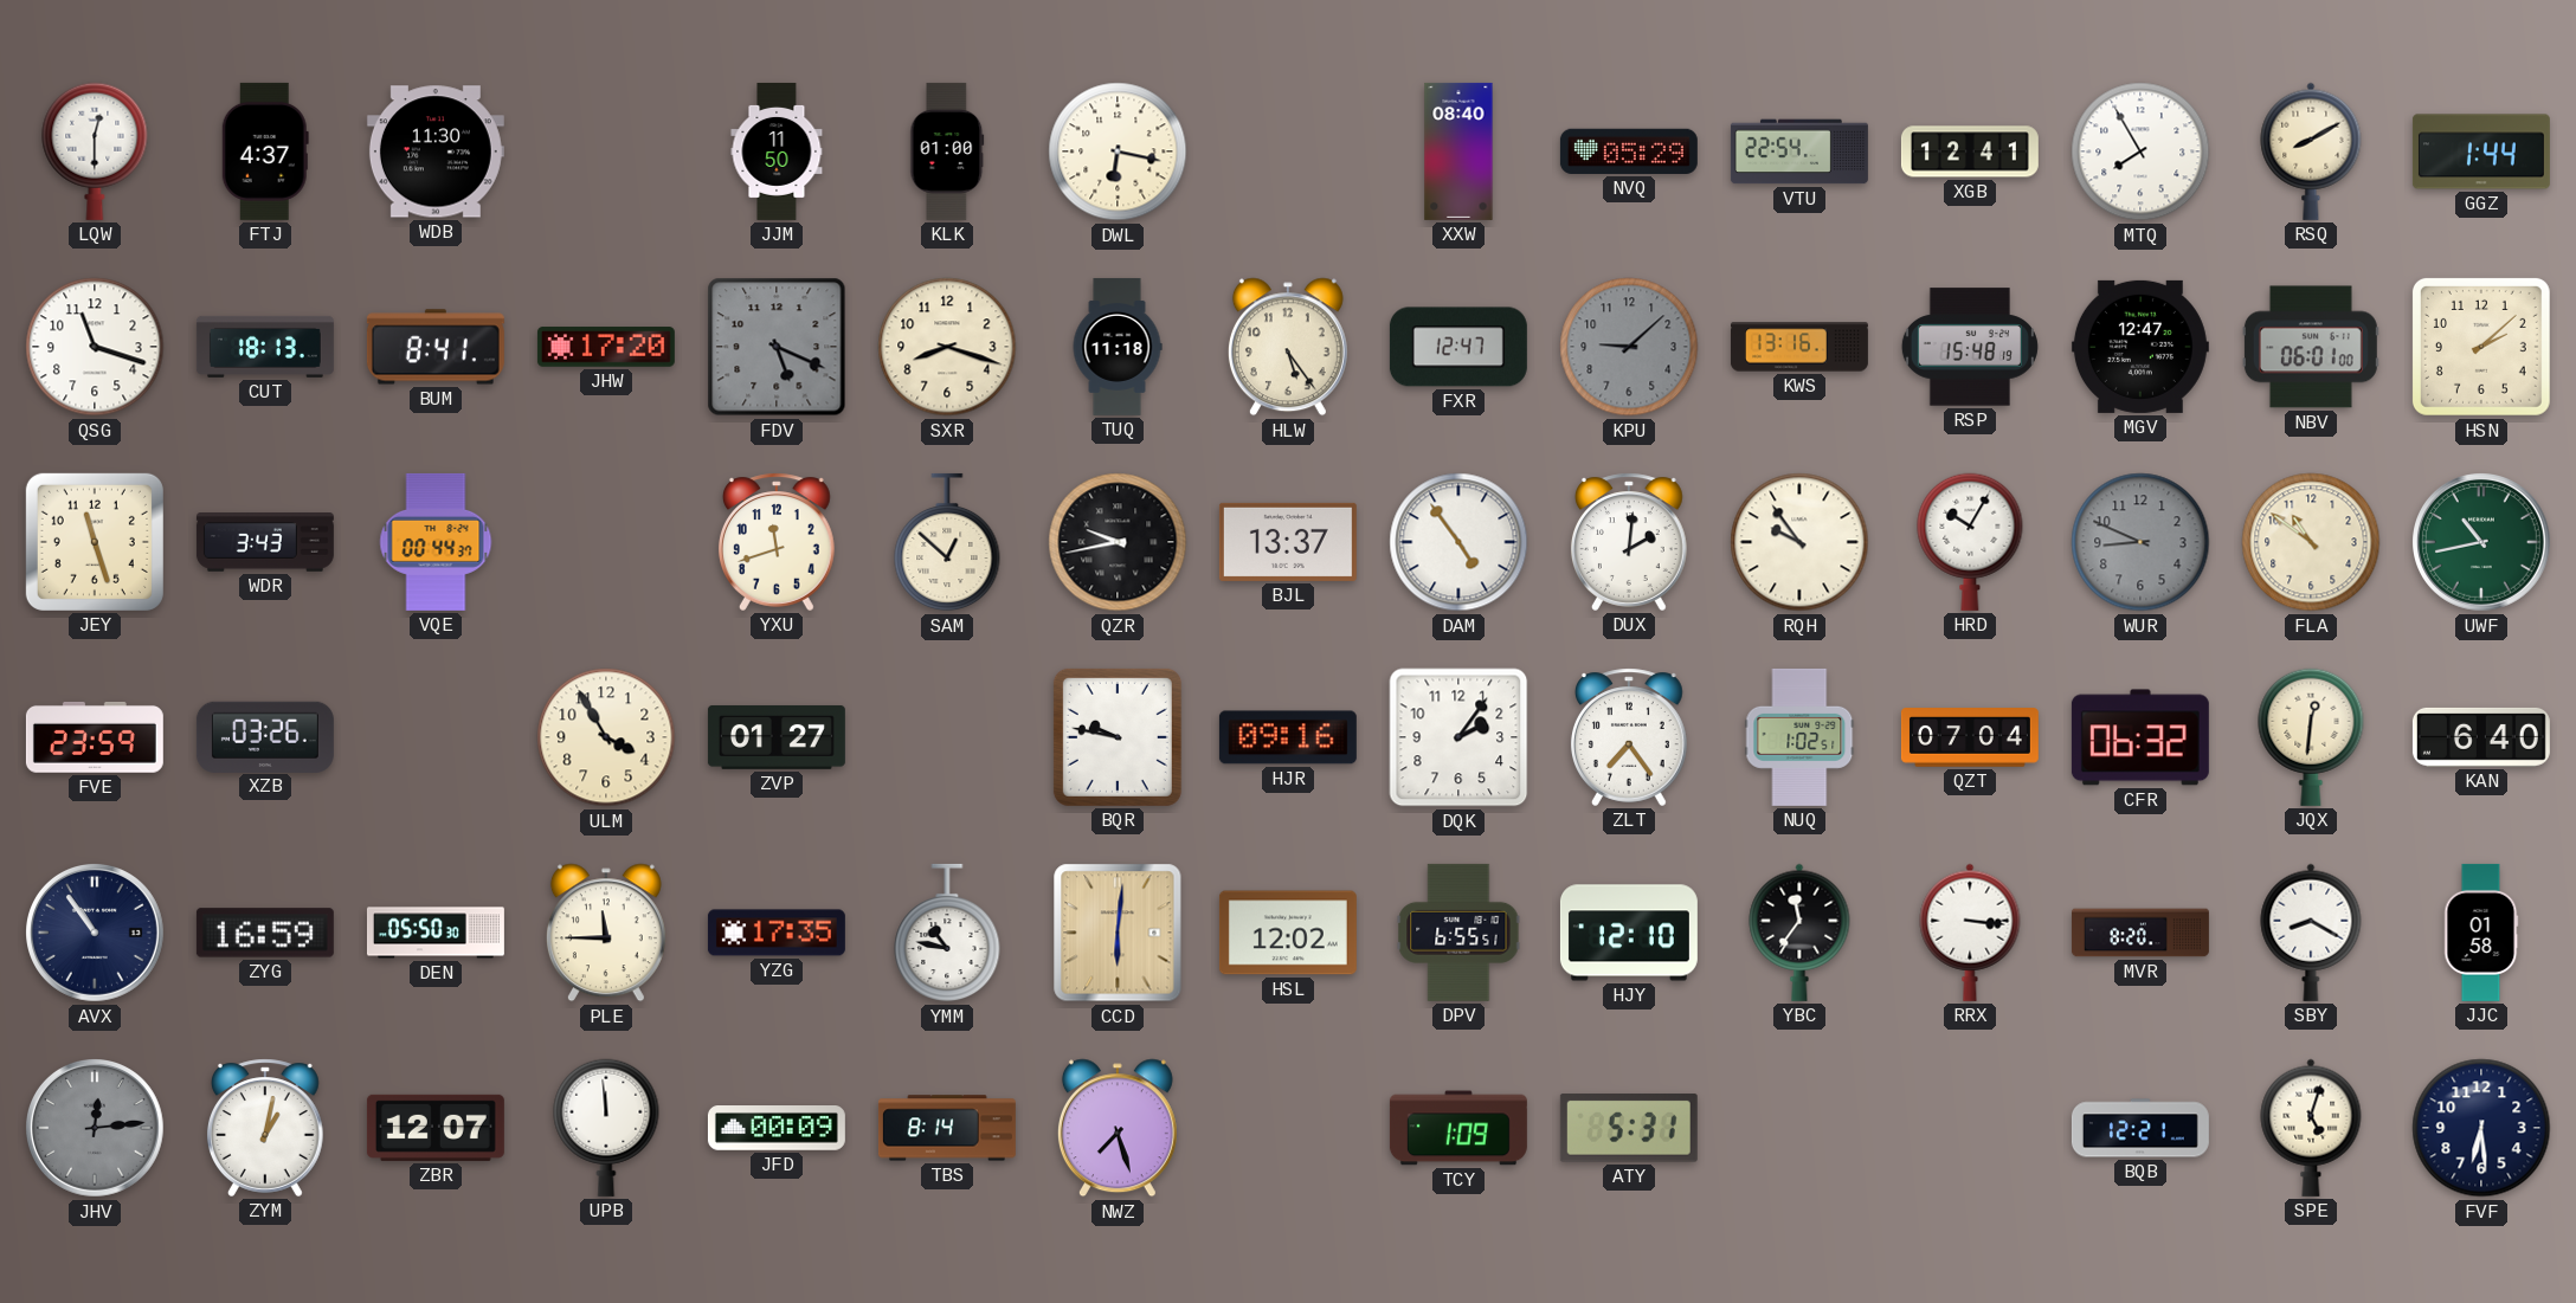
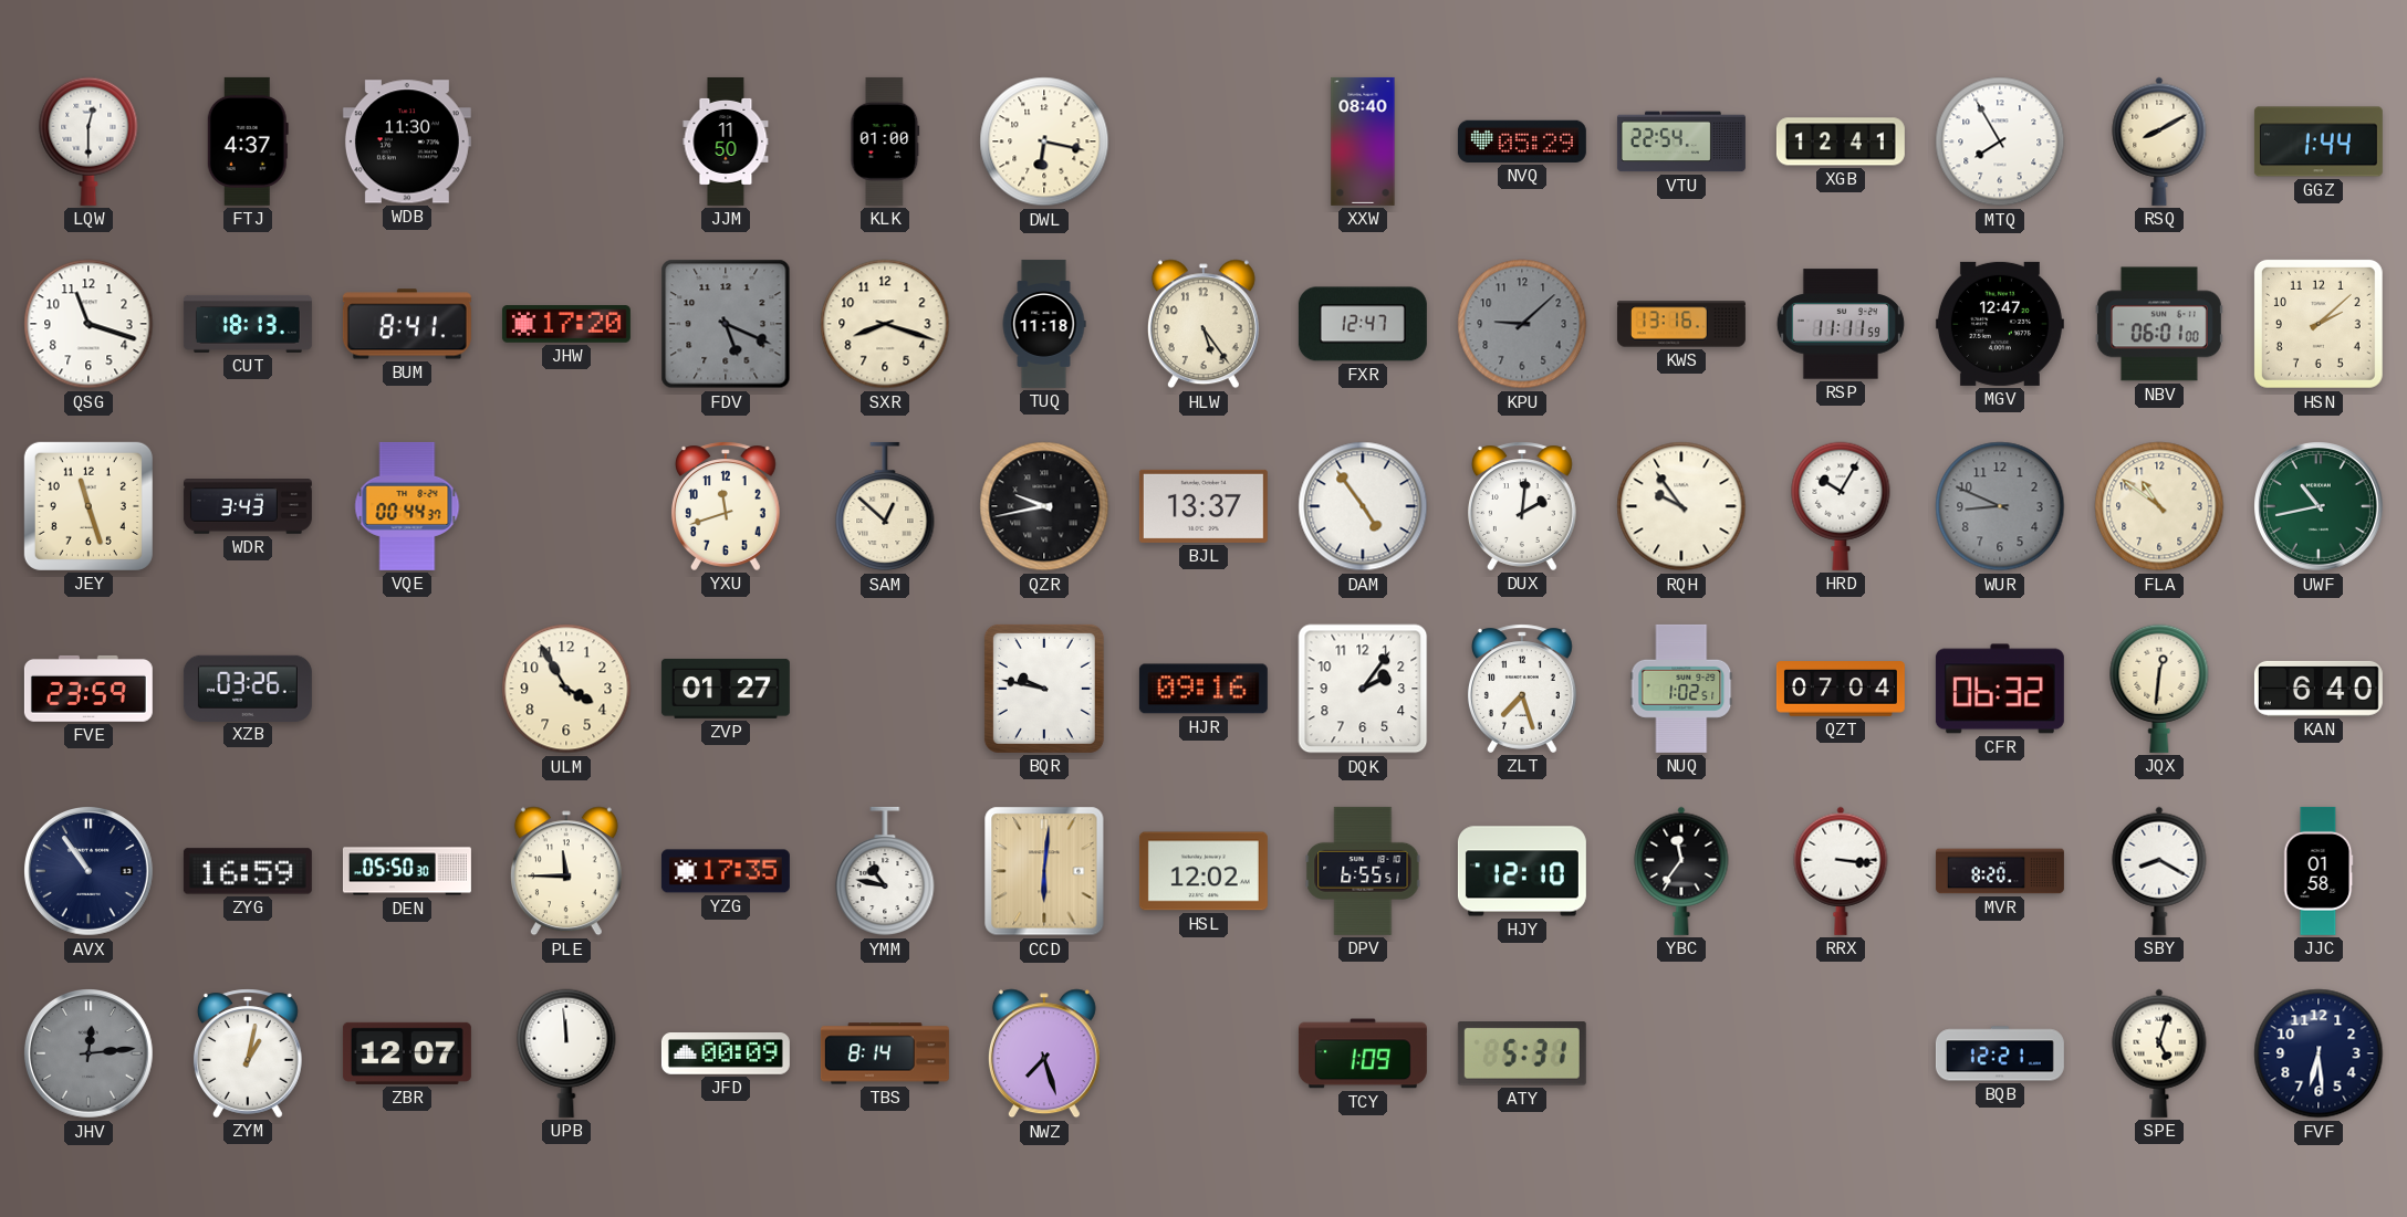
RSP: 15:48 -> 11:11
ZLT: 7:24 -> 7:27
